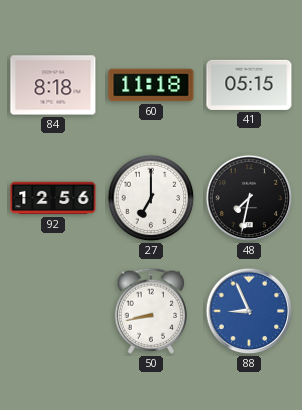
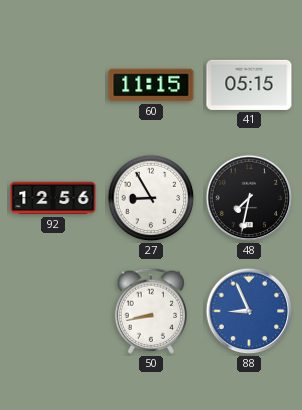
84: 8:18 -> none
60: 11:18 -> 11:15
27: 7:00 -> 8:55
